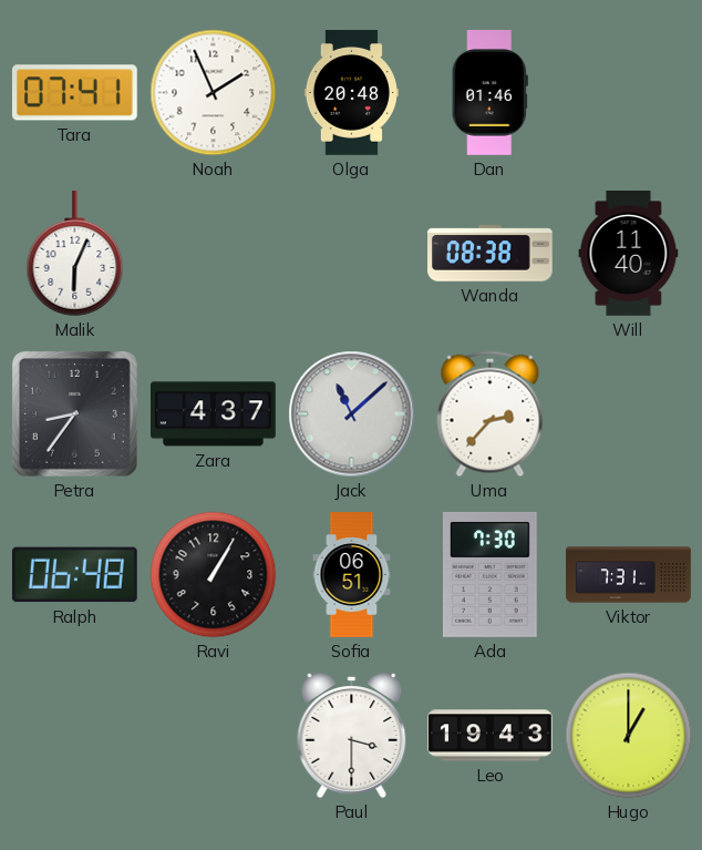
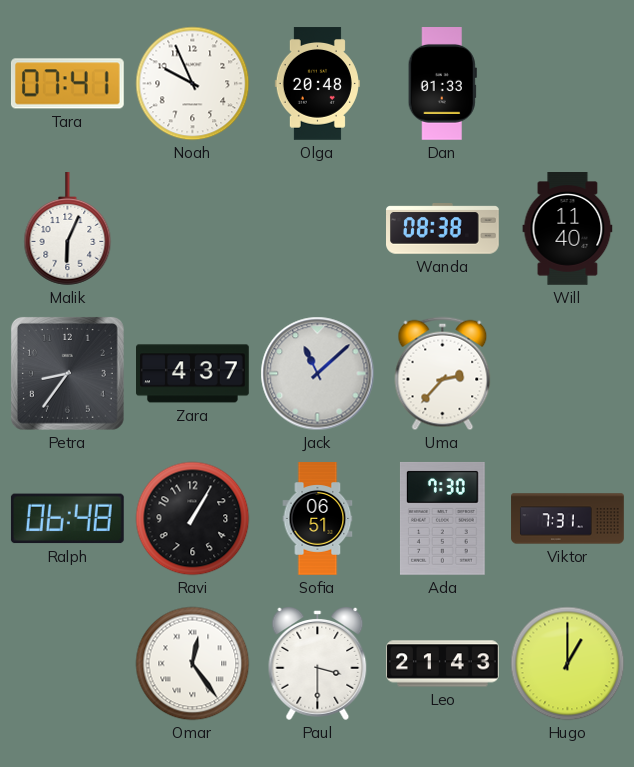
Noah: 1:56 -> 9:56
Dan: 01:46 -> 01:33
Omar: none -> 12:24
Leo: 19:43 -> 21:43
